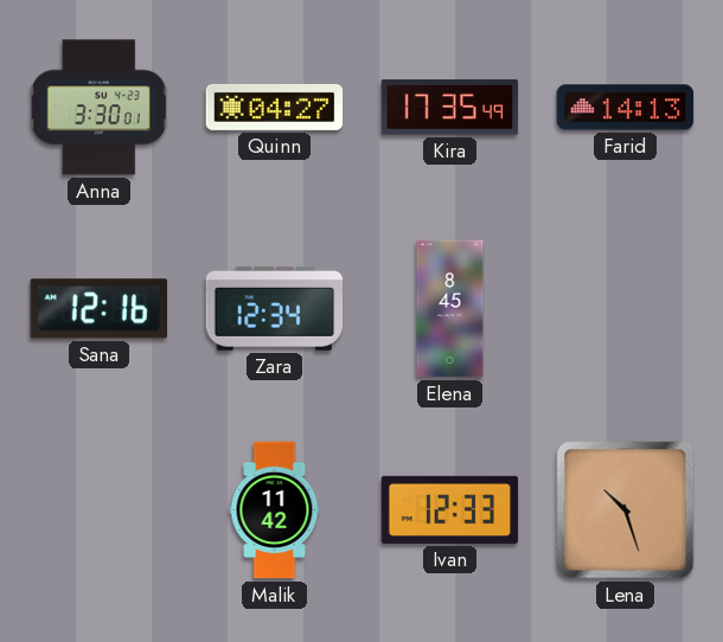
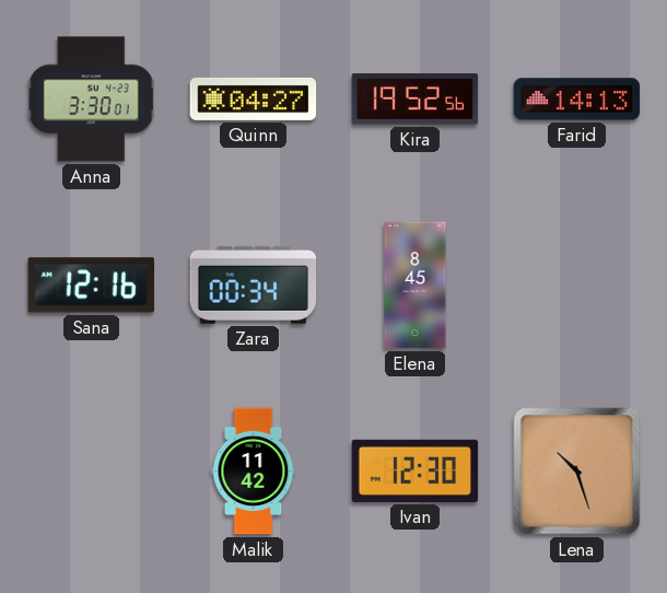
Kira: 17:35 -> 19:52
Zara: 12:34 -> 00:34
Ivan: 12:33 -> 12:30
